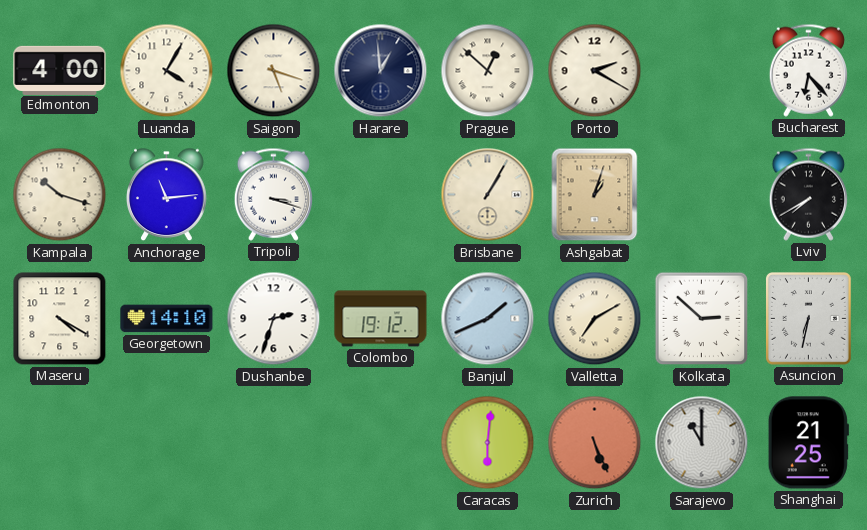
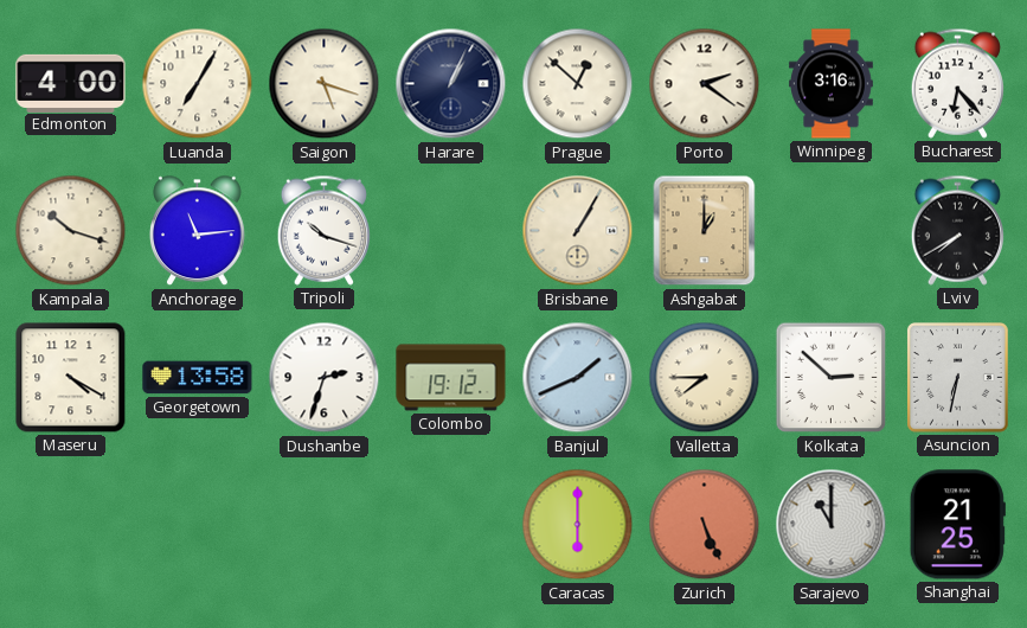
Luanda: 4:05 -> 7:05
Harare: 12:59 -> 1:04
Porto: 2:20 -> 2:21
Winnipeg: none -> 3:16
Tripoli: 3:18 -> 10:18
Ashgabat: 1:03 -> 1:00
Georgetown: 14:10 -> 13:58
Valletta: 7:10 -> 7:45
Caracas: 6:01 -> 6:00
